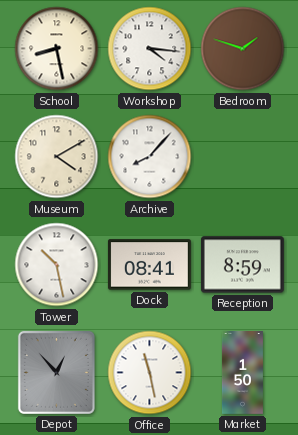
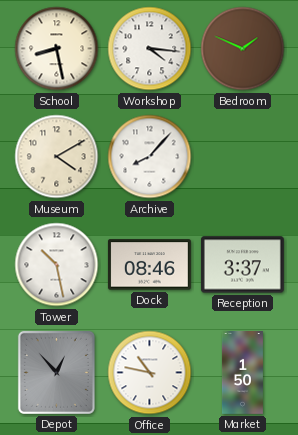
Bedroom: 1:48 -> 1:49
Dock: 08:41 -> 08:46
Reception: 8:59 -> 3:37
Office: 11:28 -> 10:47
